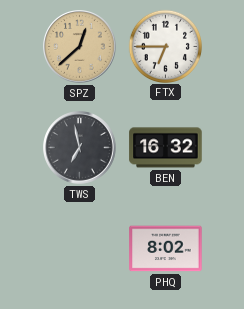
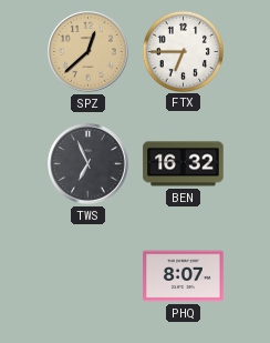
TWS: 6:58 -> 6:56
PHQ: 8:02 -> 8:07
